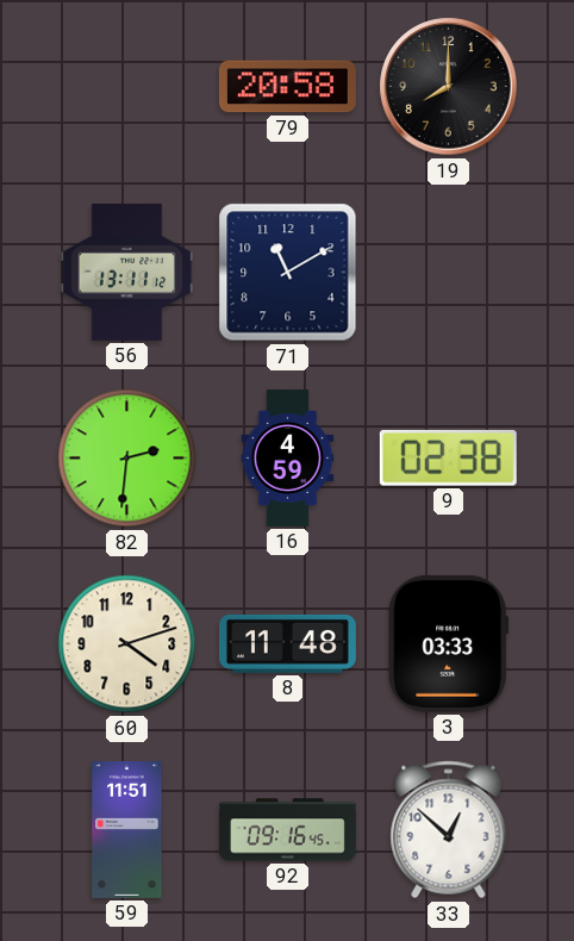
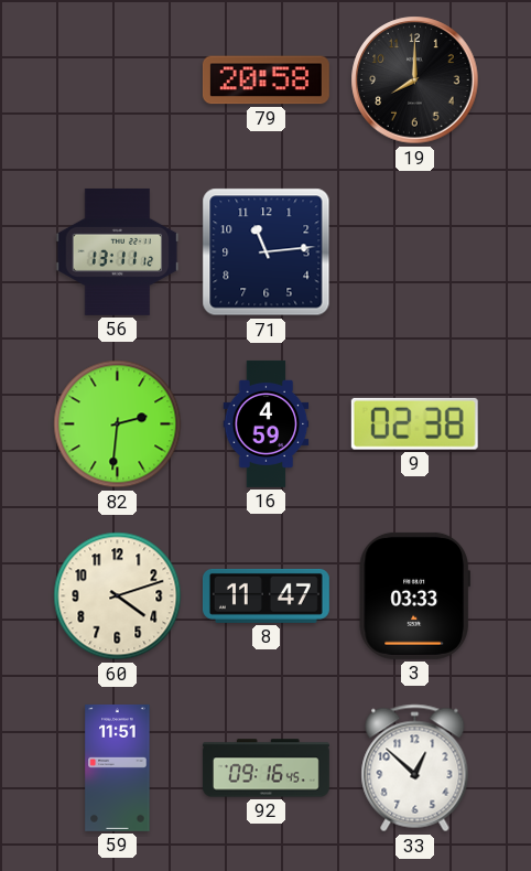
71: 11:10 -> 11:14
8: 11:48 -> 11:47
